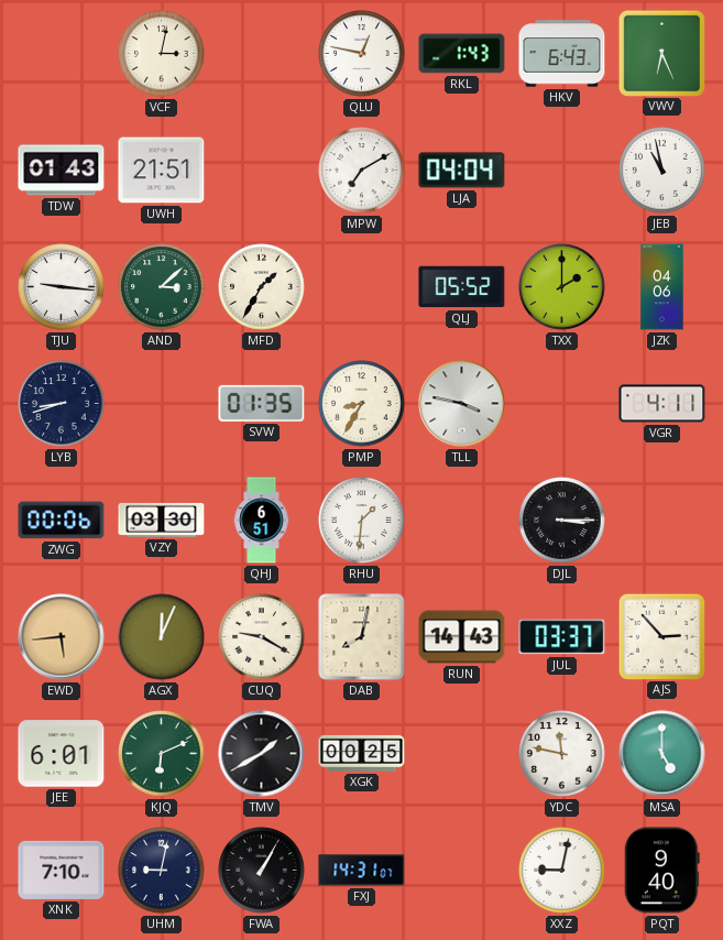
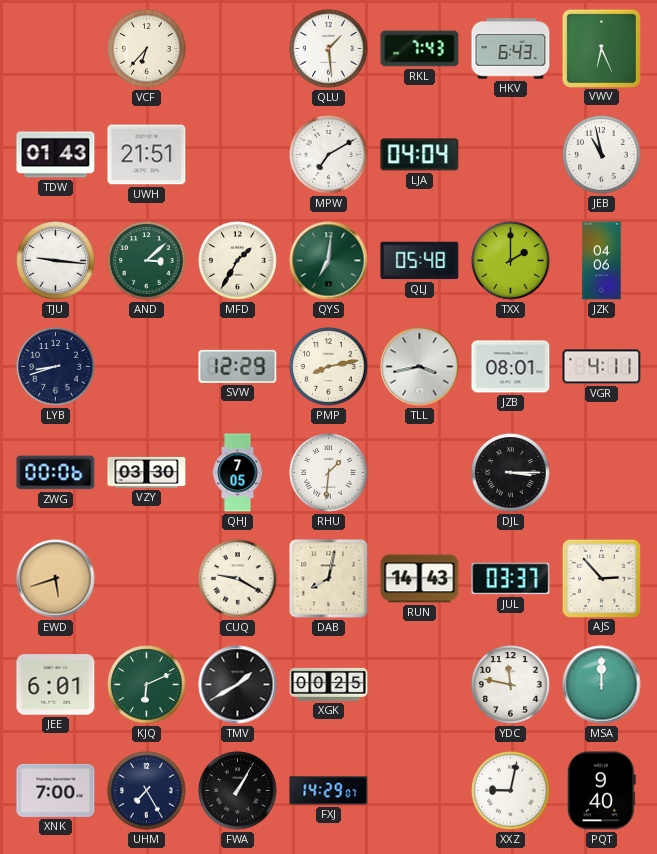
VCF: 3:02 -> 6:37
QLU: 12:47 -> 1:29
RKL: 1:43 -> 7:43
QYS: none -> 7:01
QLJ: 05:52 -> 05:48
SVW: 01:35 -> 12:29
PMP: 8:35 -> 8:13
TLL: 3:47 -> 3:43
JZB: none -> 08:01
QHJ: 6:51 -> 7:05
EWD: 5:44 -> 5:42
AGX: 12:04 -> none
MSA: 5:00 -> 12:00
XNK: 7:10 -> 7:00
UHM: 9:02 -> 7:25
FXJ: 14:31 -> 14:29
